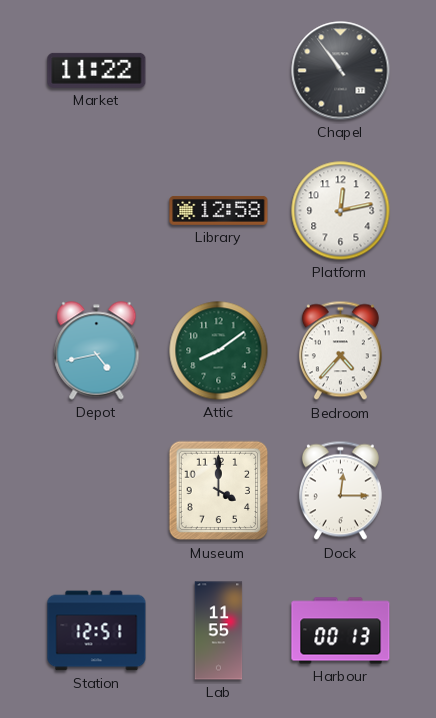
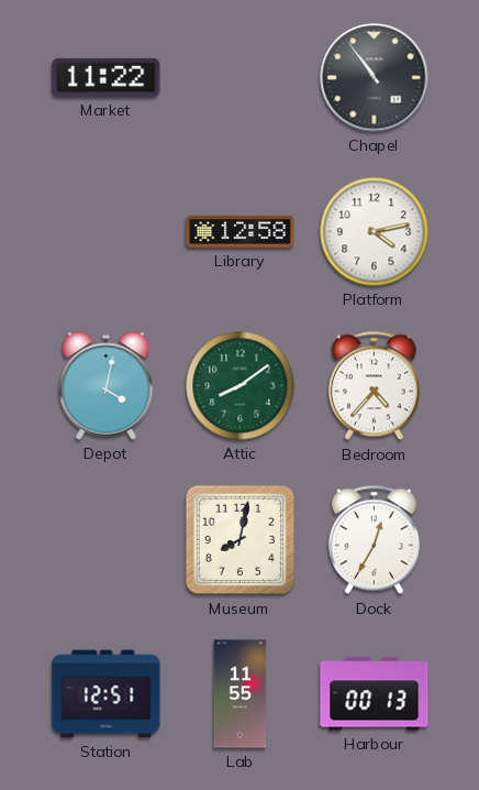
Platform: 12:13 -> 4:13
Depot: 4:43 -> 4:02
Museum: 4:00 -> 8:02
Dock: 12:15 -> 12:35
